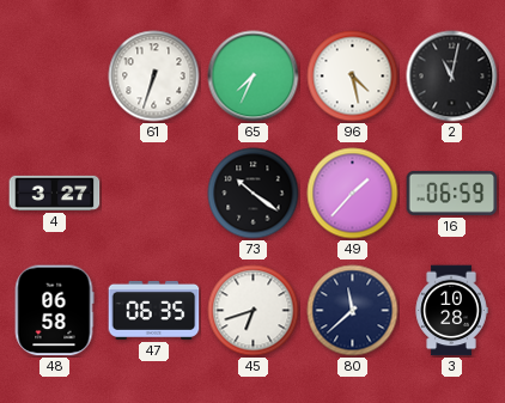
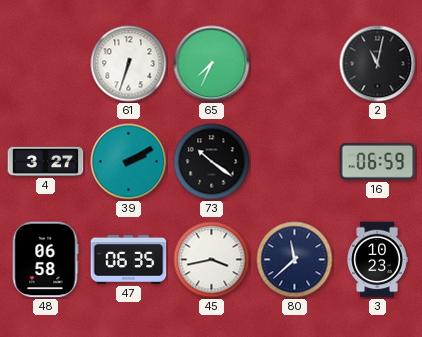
96: 4:28 -> none
39: none -> 2:10
49: 1:37 -> none
45: 6:42 -> 3:43
3: 10:28 -> 10:23
